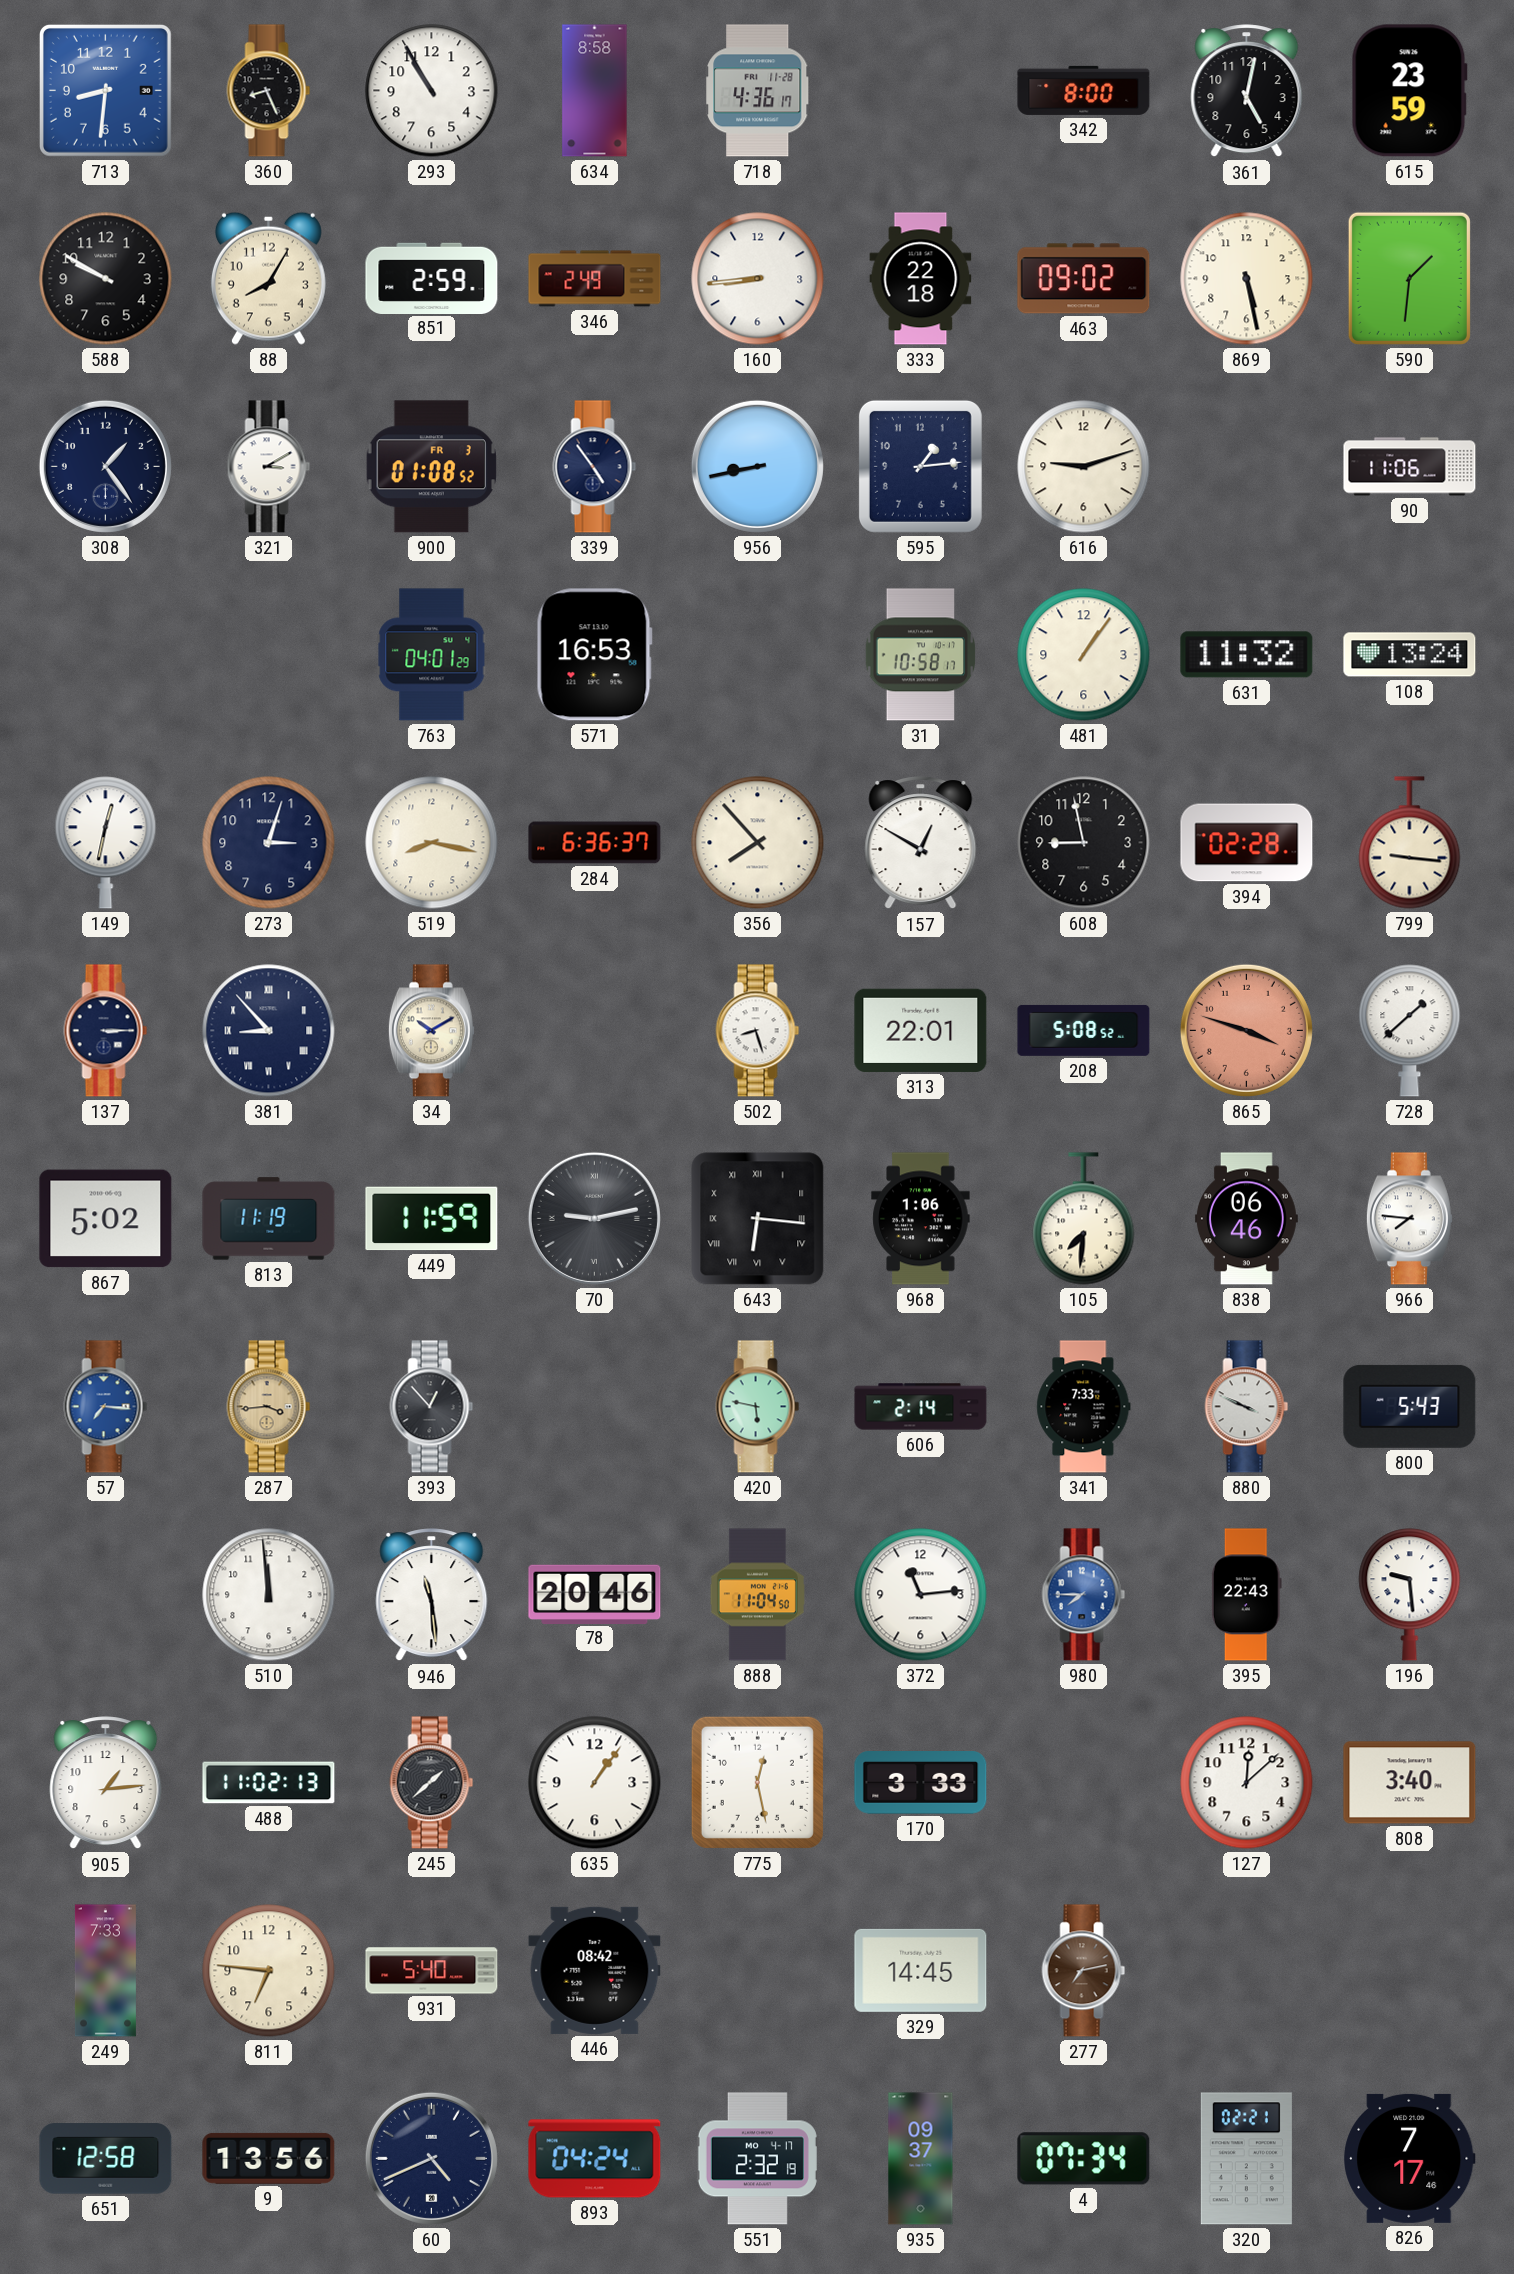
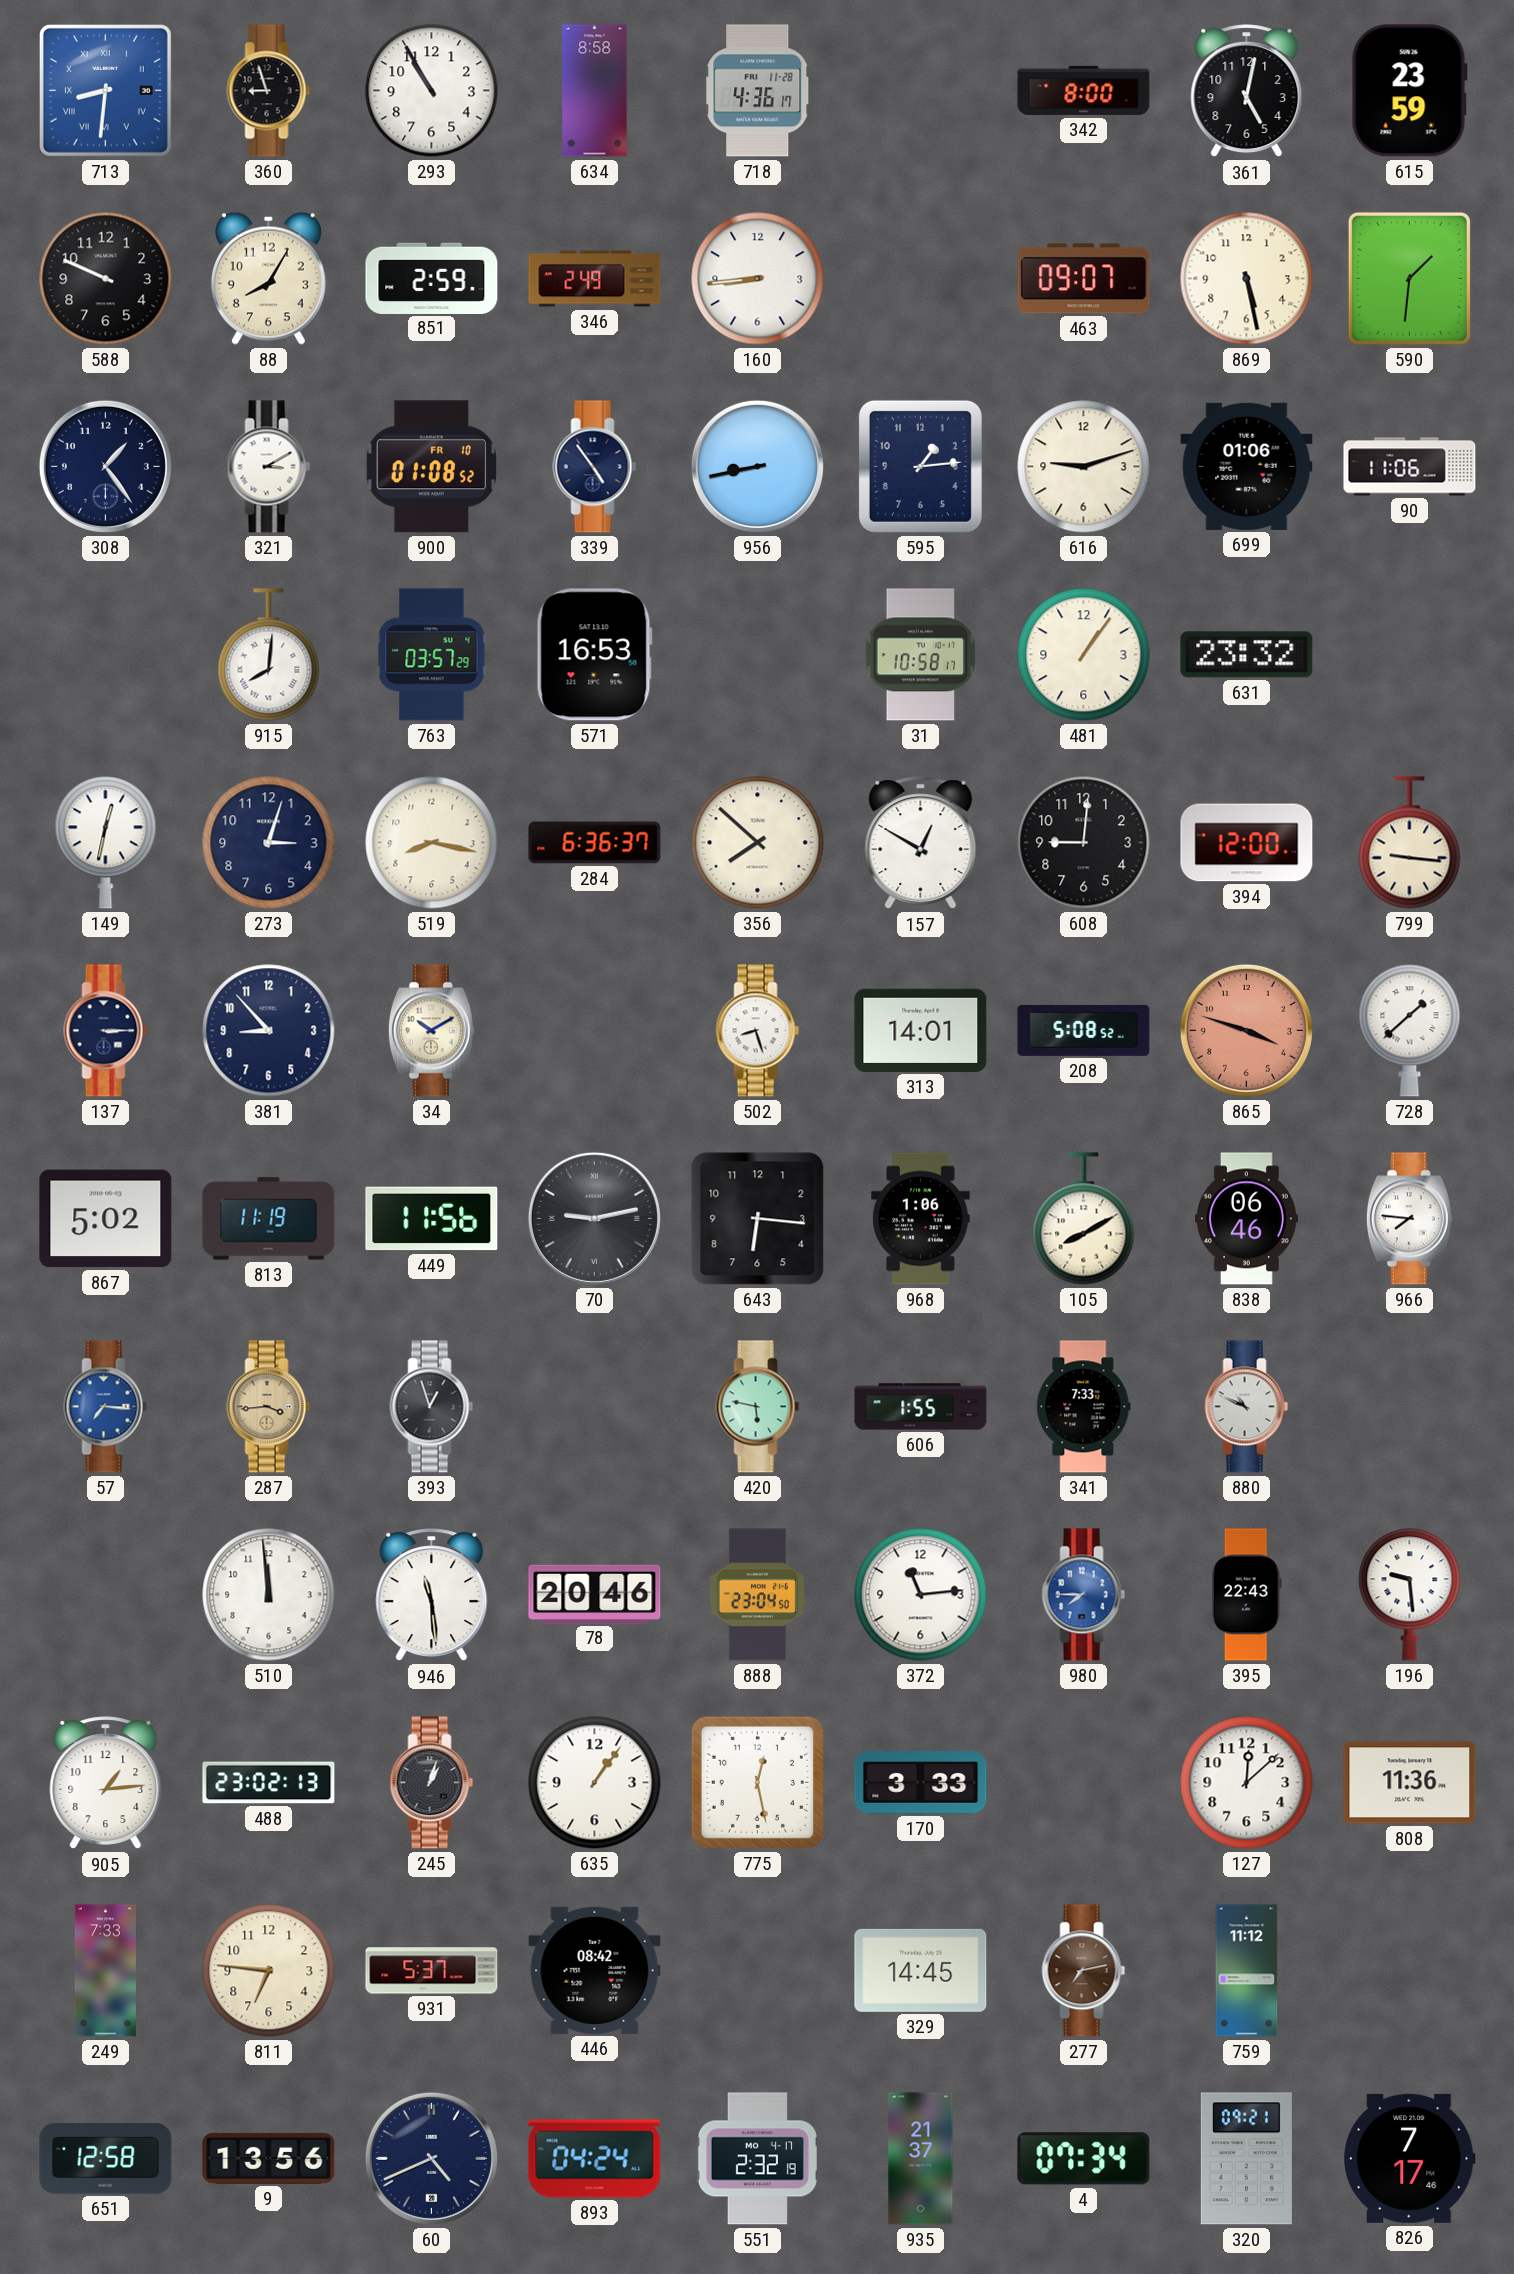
713 numerals: Arabic -> Roman
360: 8:26 -> 8:57
588: 9:50 -> 9:49
333: 22:18 -> none
463: 09:02 -> 09:07
900 date: FR 3 -> FR 10
699: none -> 01:06
915: none -> 8:01
763: 04:01 -> 03:57
631: 11:32 -> 23:32
108: 13:24 -> none
356: 7:53 -> 7:52
608: 8:58 -> 9:01
394: 02:28 -> 12:00
381 numerals: Roman -> Arabic
313: 22:01 -> 14:01
449: 11:59 -> 11:56
643 numerals: Roman -> Arabic
105: 7:31 -> 8:10
393: 12:53 -> 12:57
606: 2:14 -> 1:55
880: 3:49 -> 10:49
800: 5:43 -> none
888: 11:04 -> 23:04
488: 11:02 -> 23:02
245: 1:38 -> 1:03
808: 3:40 -> 11:36
931: 5:40 -> 5:37
759: none -> 11:12
935: 09:37 -> 21:37
320: 02:21 -> 09:21
